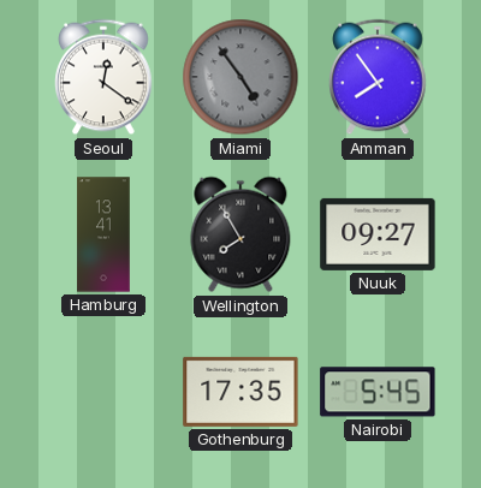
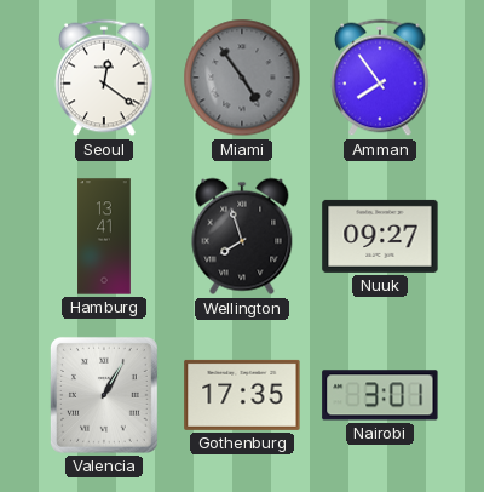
Wellington: 7:55 -> 7:57
Valencia: none -> 1:05
Nairobi: 5:45 -> 3:01
